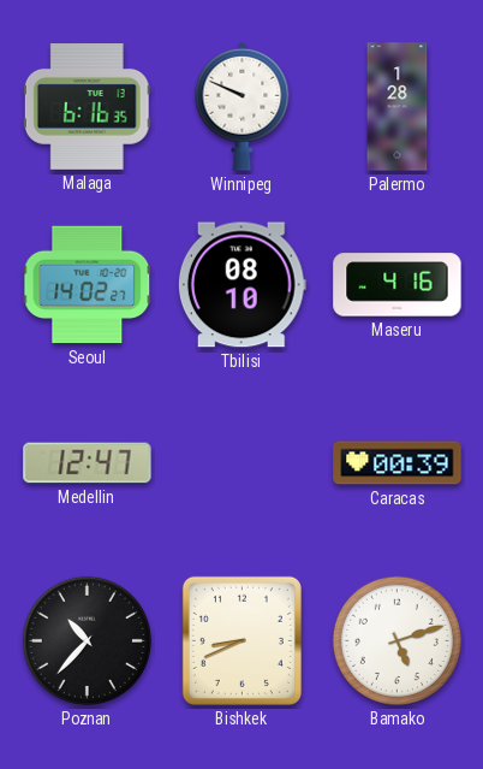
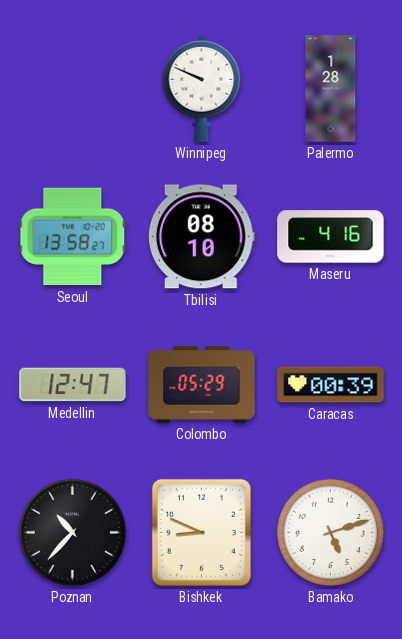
Malaga: 6:16 -> none
Seoul: 14:02 -> 13:58
Colombo: none -> 05:29
Bishkek: 8:41 -> 8:49
